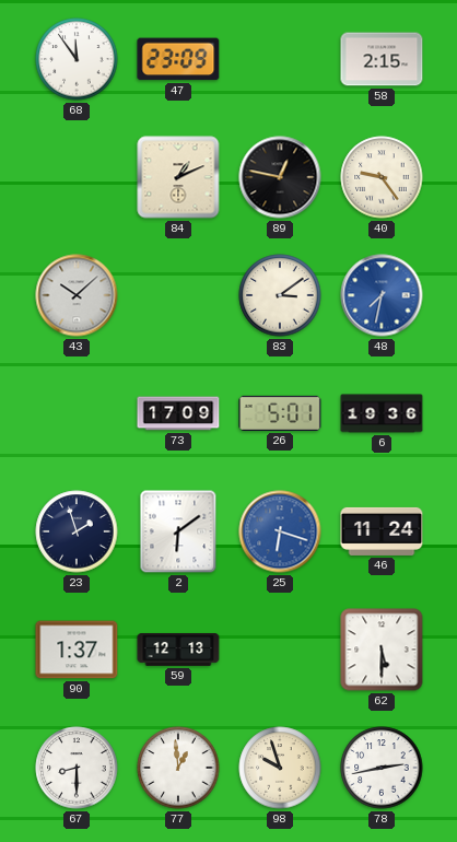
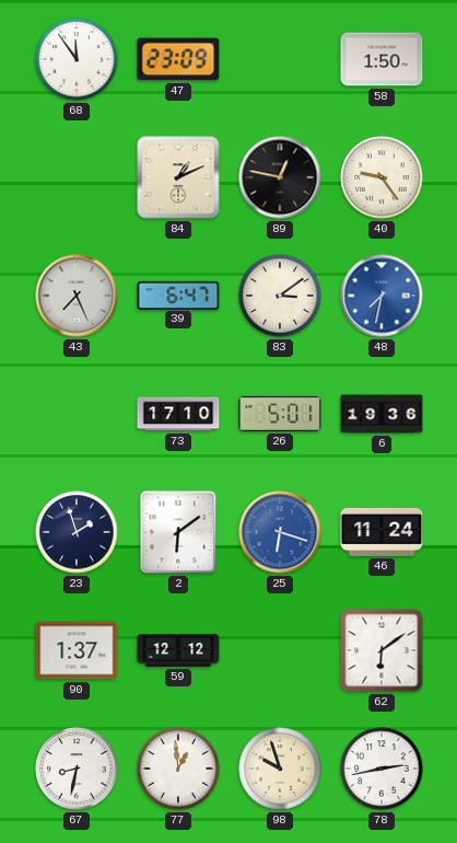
58: 2:15 -> 1:50
43: 10:08 -> 7:26
39: none -> 6:47
73: 17:09 -> 17:10
59: 12:13 -> 12:12
62: 5:30 -> 6:09
67: 8:30 -> 8:32
